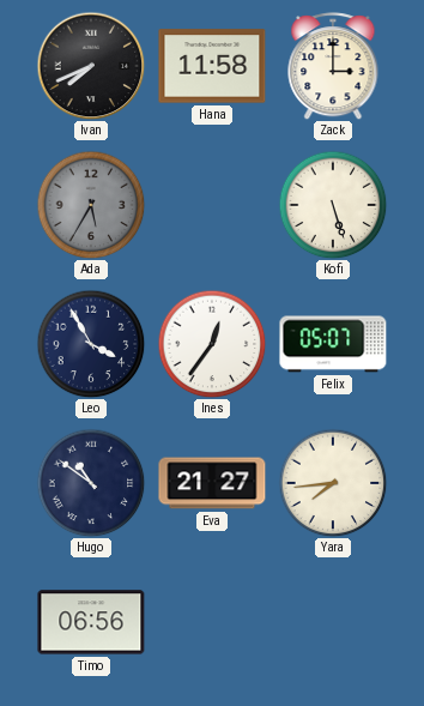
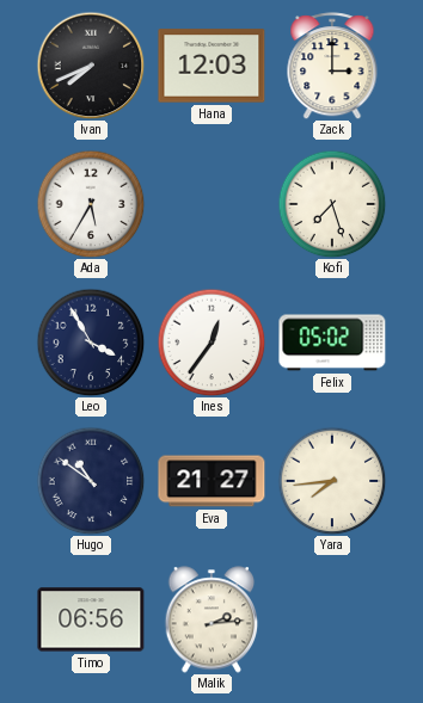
Hana: 11:58 -> 12:03
Ada dial: grey -> white
Kofi: 5:27 -> 7:27
Felix: 05:07 -> 05:02
Malik: none -> 2:14
